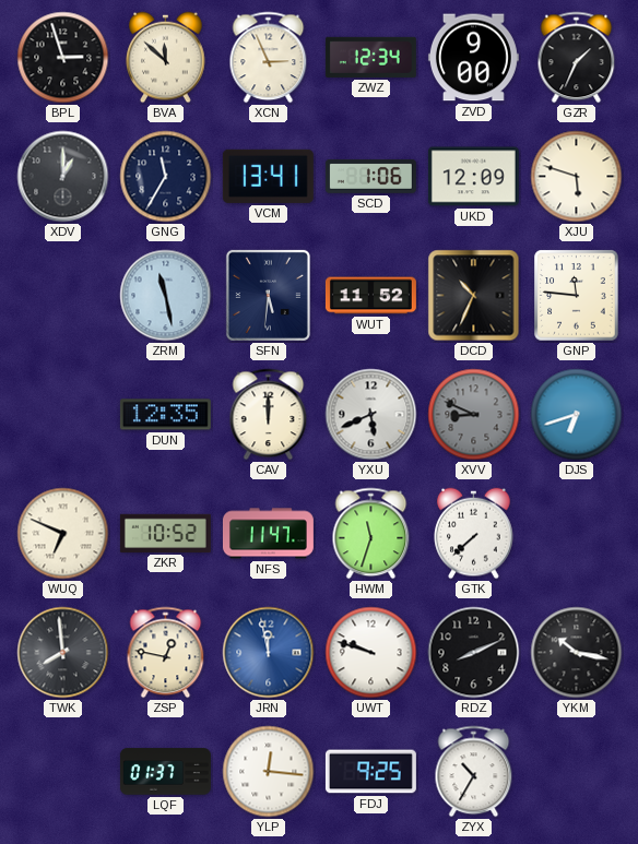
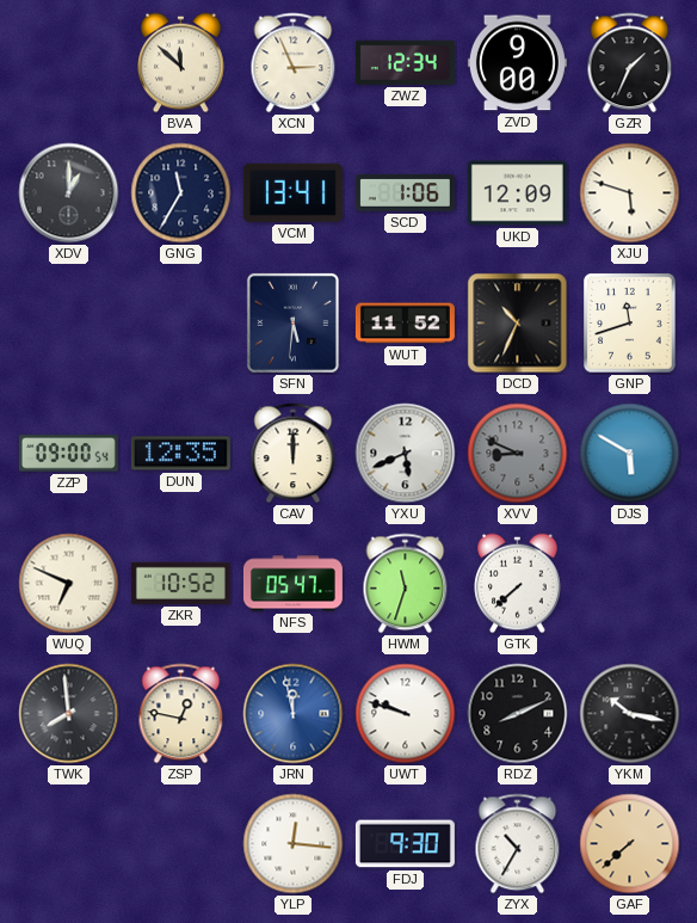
BPL: 2:57 -> none
ZRM: 11:28 -> none
GNP: 11:46 -> 11:42
ZZP: none -> 09:00
DJS: 6:42 -> 5:50
NFS: 11:47 -> 05:47
LQF: 01:37 -> none
FDJ: 9:25 -> 9:30
GAF: none -> 7:38
